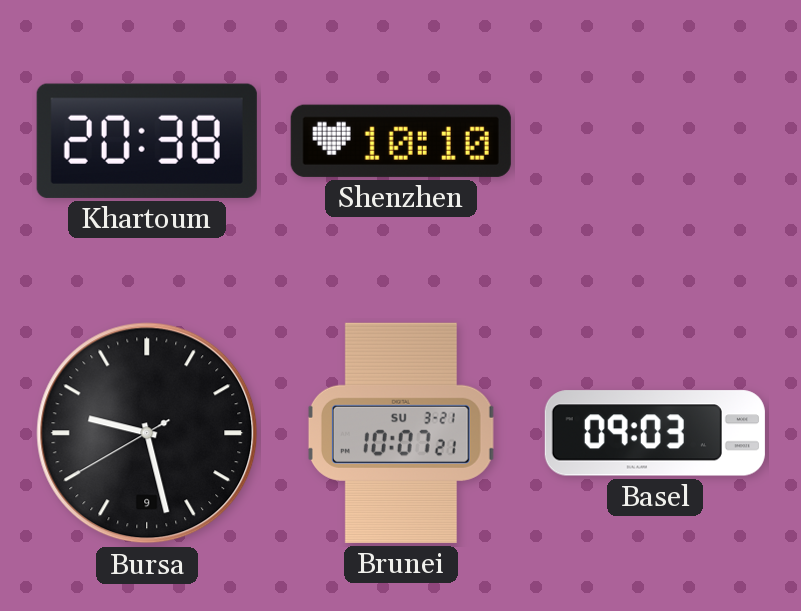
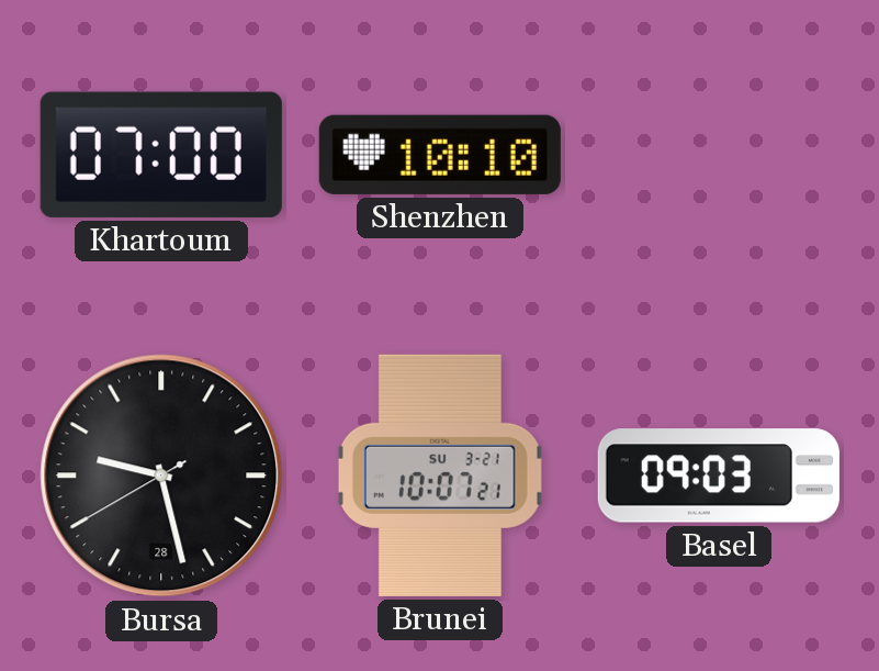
Khartoum: 20:38 -> 07:00
Bursa date: 9 -> 28
